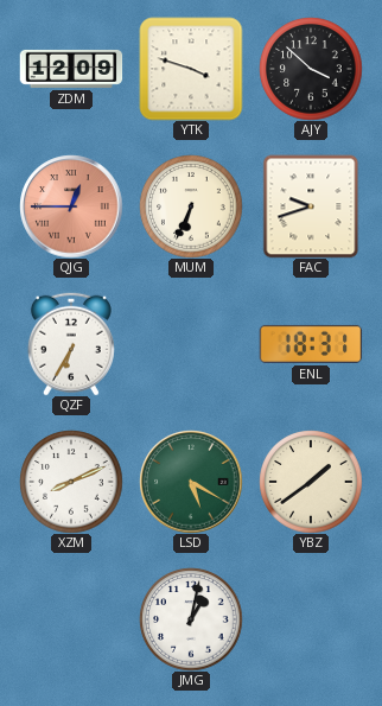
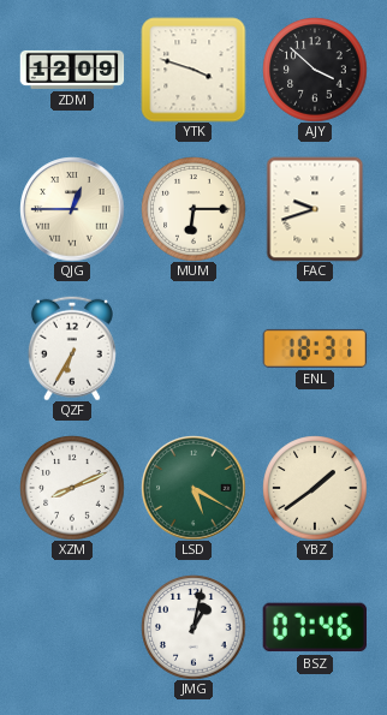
QJG dial: salmon -> cream
MUM: 6:34 -> 6:15
BSZ: none -> 07:46
